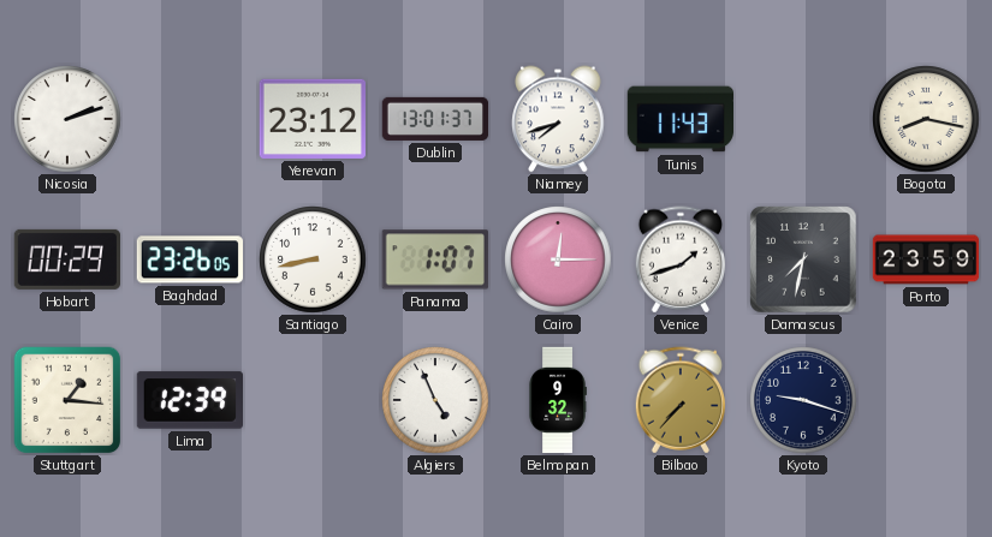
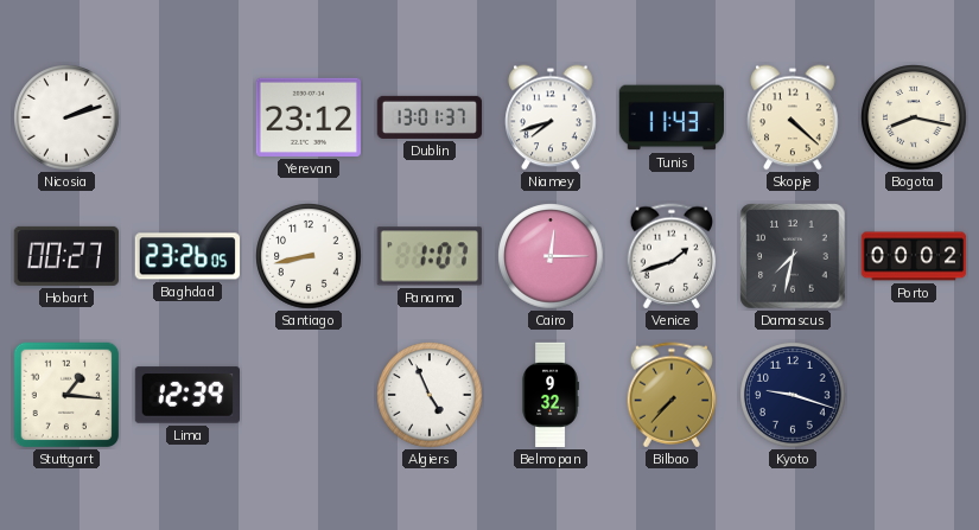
Skopje: none -> 4:22
Hobart: 00:29 -> 00:27
Porto: 23:59 -> 00:02
